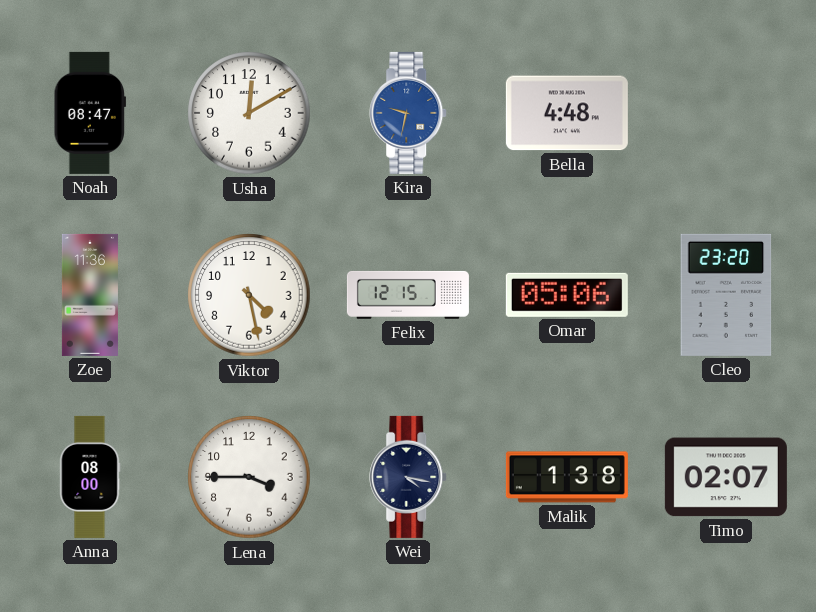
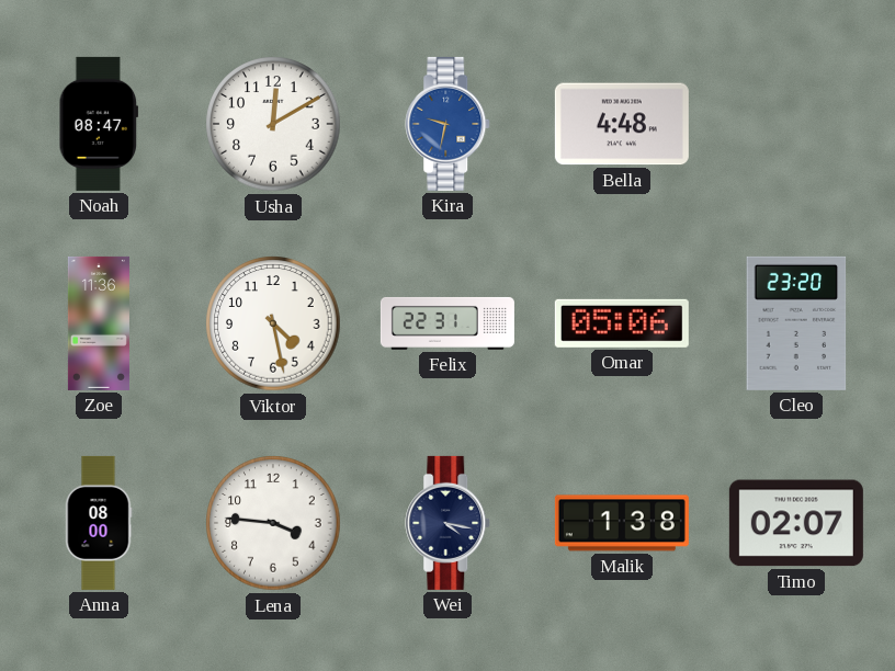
Felix: 12:15 -> 22:31
Lena: 3:45 -> 3:46
